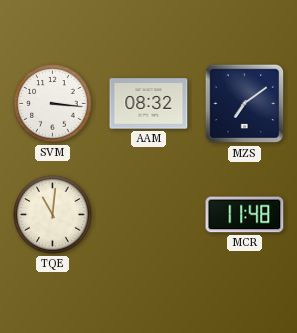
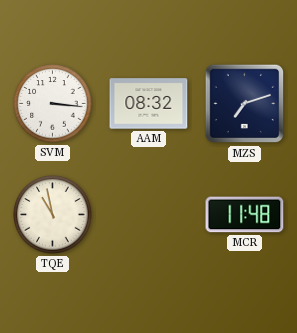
MZS: 7:09 -> 7:12
TQE: 11:01 -> 10:58
